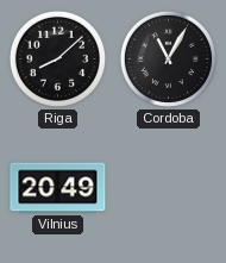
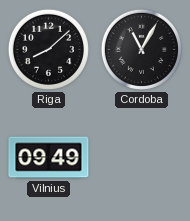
Vilnius: 20:49 -> 09:49
